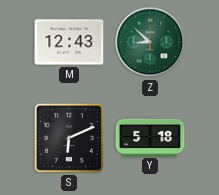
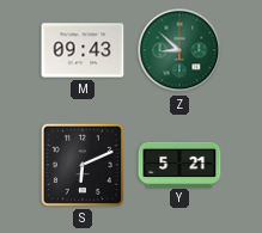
M: 12:43 -> 09:43
Y: 5:18 -> 5:21
